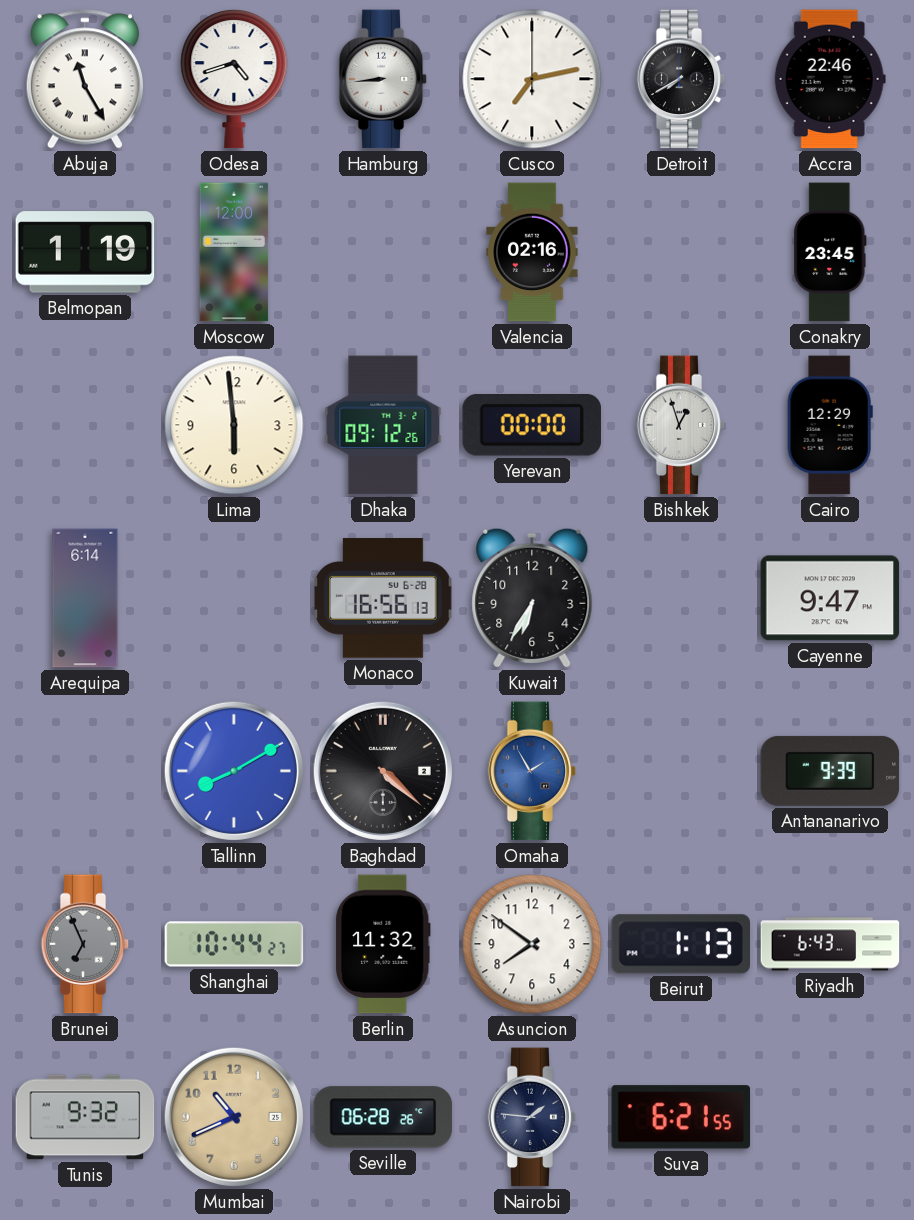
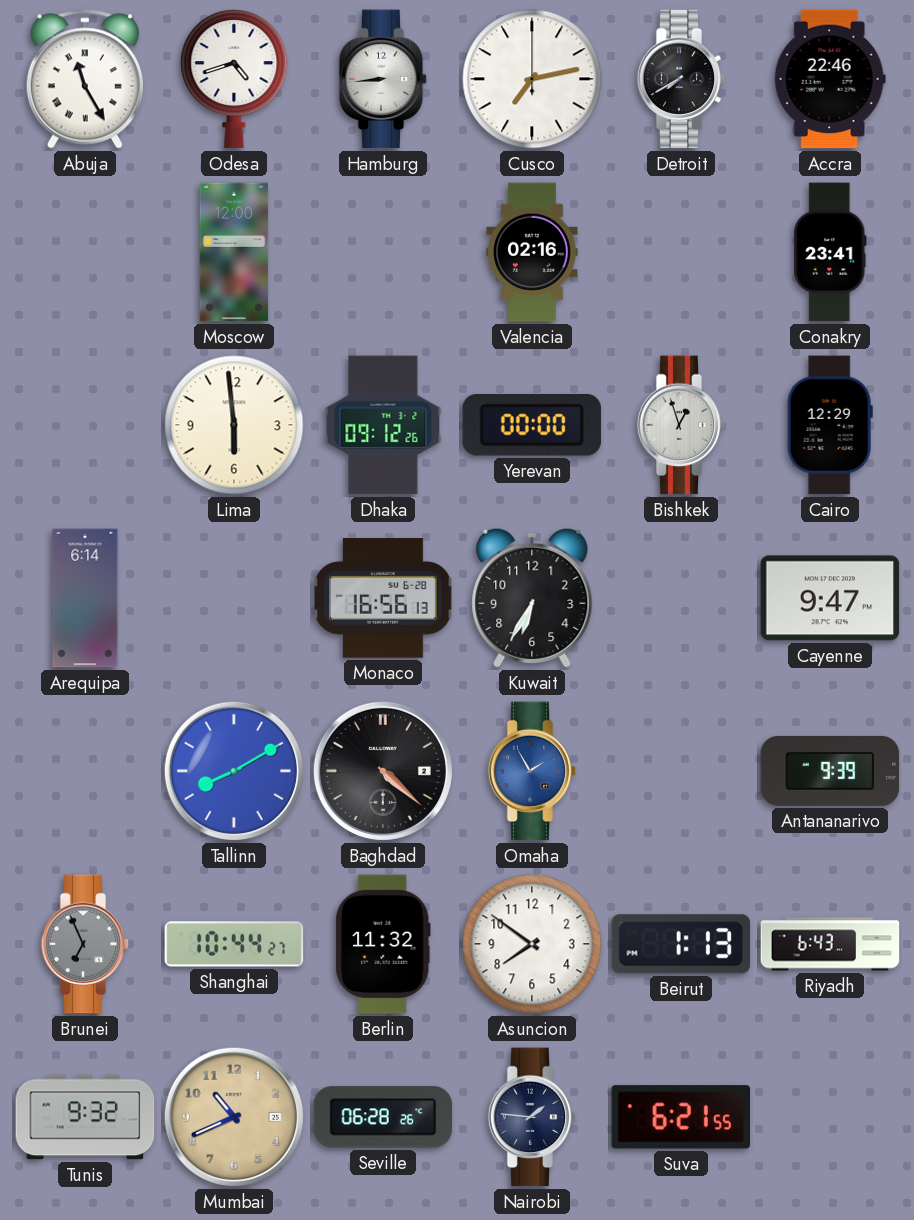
Belmopan: 1:19 -> none
Conakry: 23:45 -> 23:41
